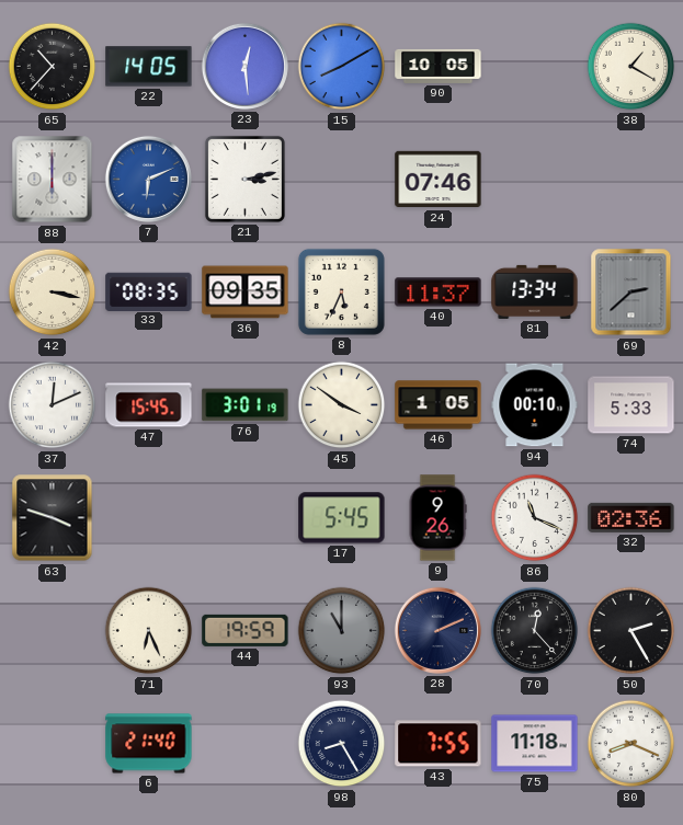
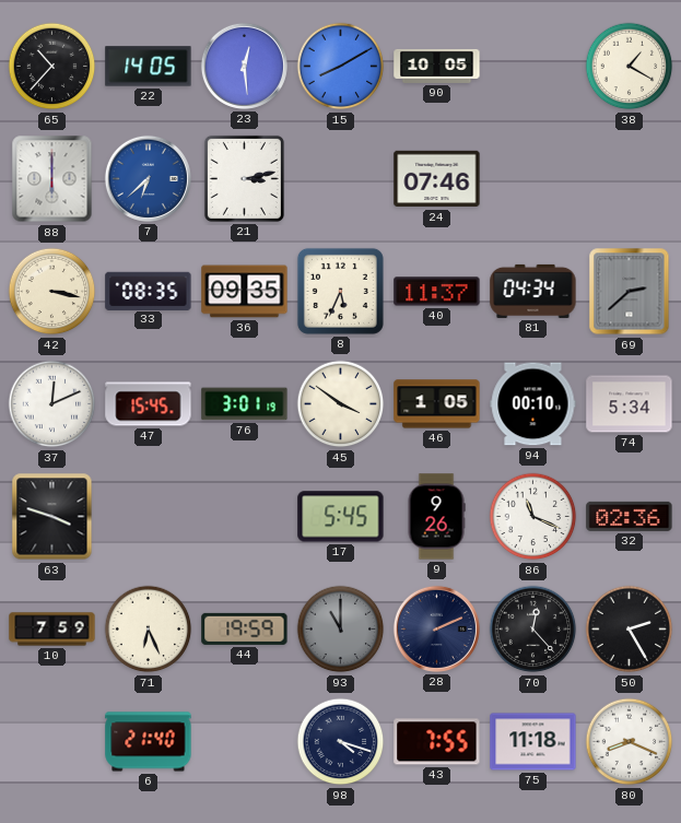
7: 6:11 -> 6:38
81: 13:34 -> 04:34
74: 5:33 -> 5:34
10: none -> 7:59
98: 8:25 -> 4:18
